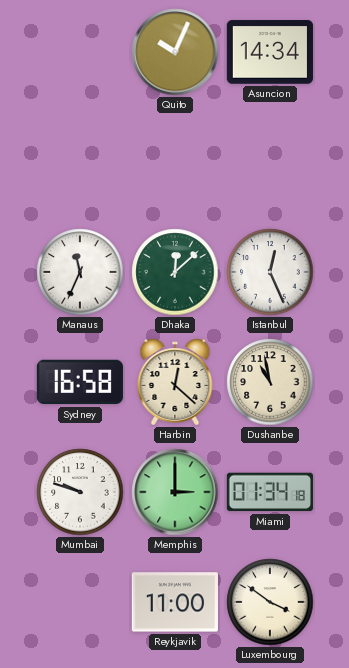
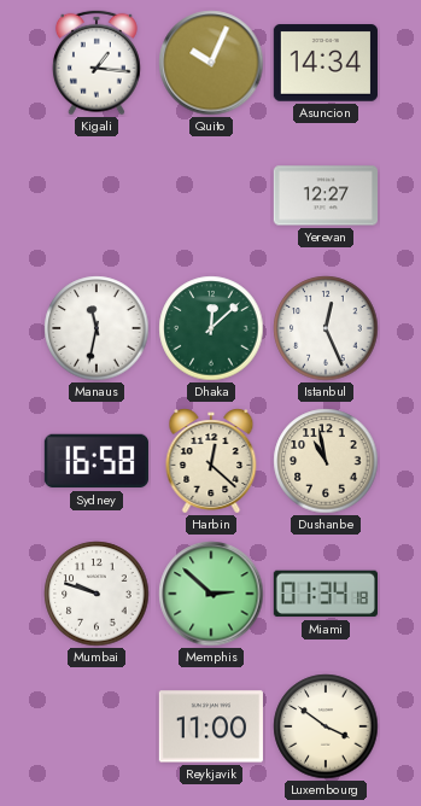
Kigali: none -> 1:16
Yerevan: none -> 12:27
Manaus: 11:34 -> 11:32
Memphis: 3:00 -> 2:52
